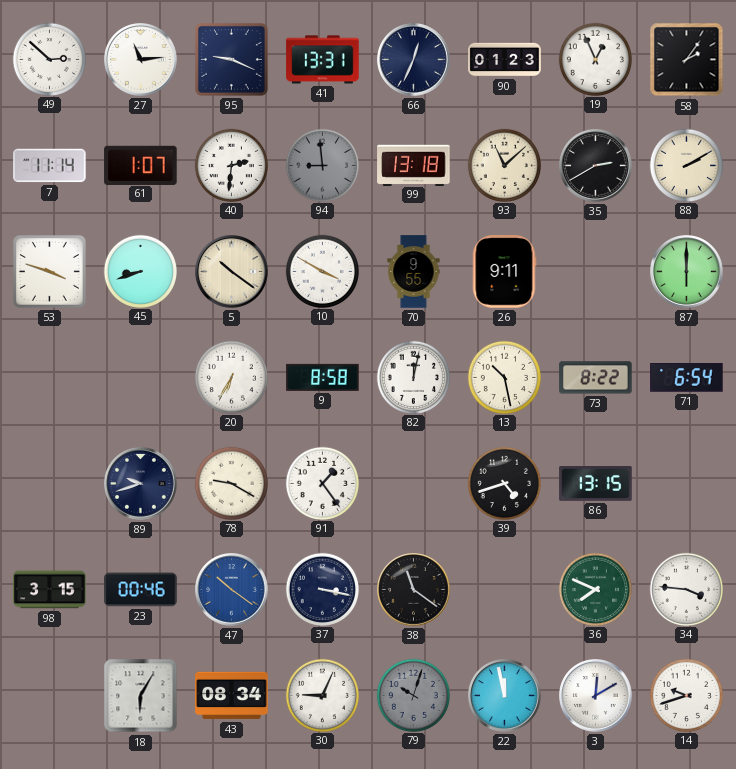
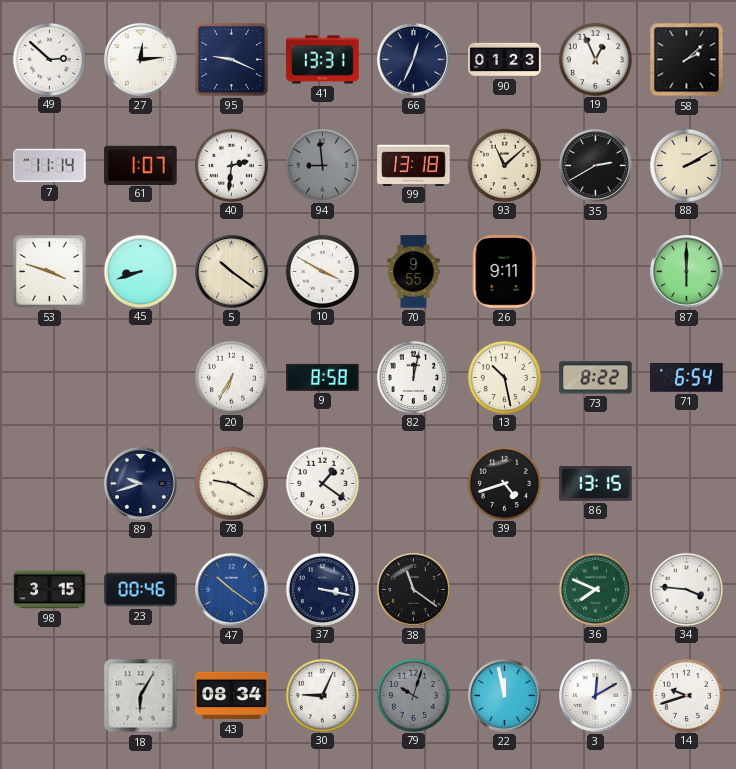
27: 11:14 -> 12:14
58: 2:06 -> 2:08
91: 1:24 -> 1:21
